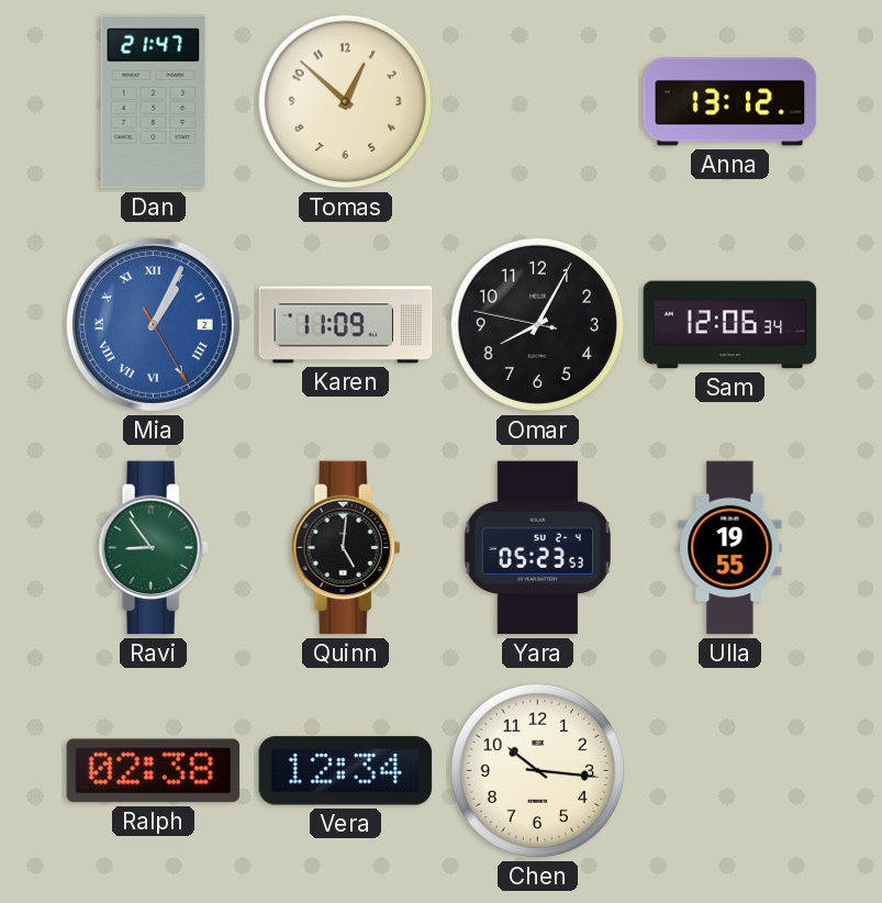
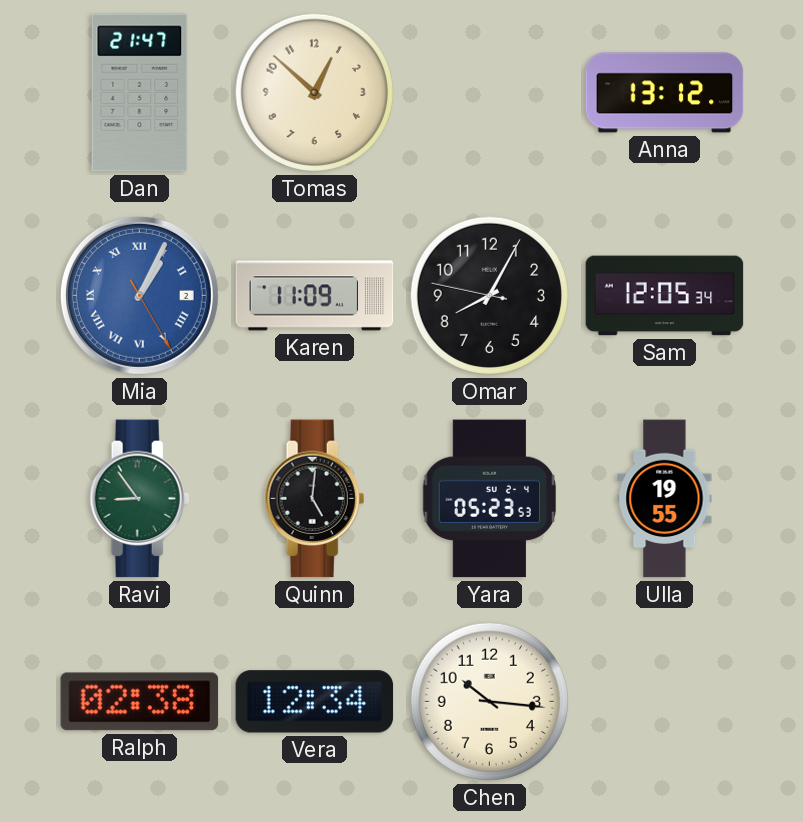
Sam: 12:06 -> 12:05
